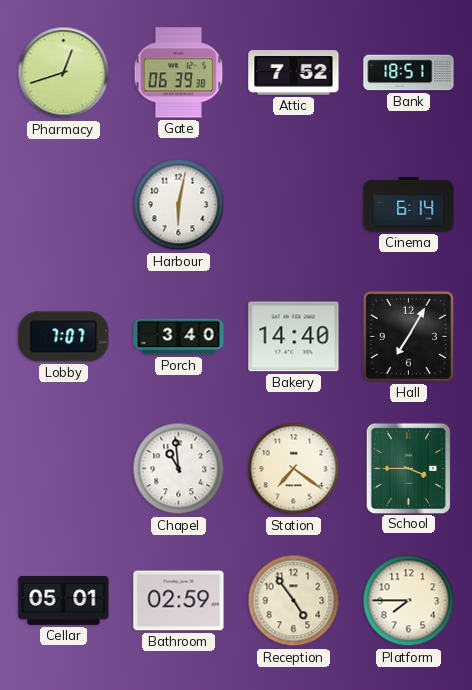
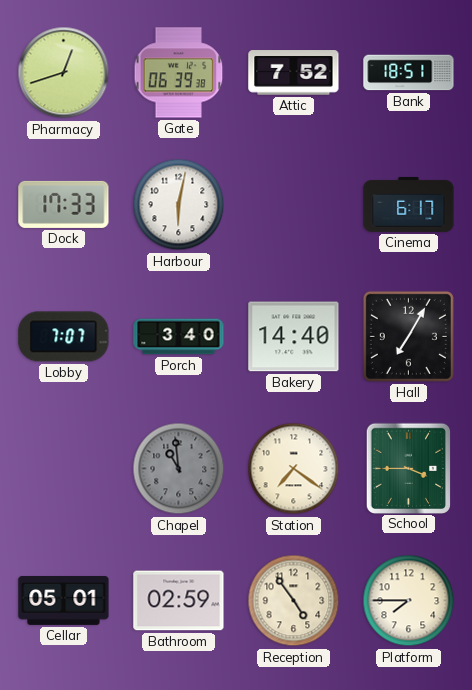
Dock: none -> 17:33
Cinema: 6:14 -> 6:17
Chapel dial: white -> grey
